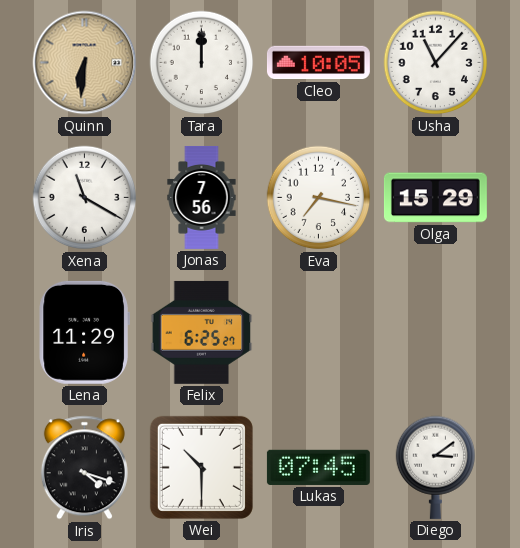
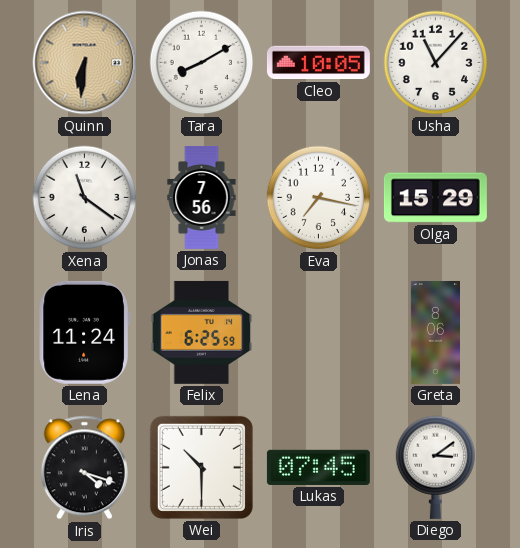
Tara: 12:00 -> 8:10
Xena: 11:20 -> 11:21
Lena: 11:29 -> 11:24
Felix: 6:25:27 -> 6:25:59
Greta: none -> 8:06
